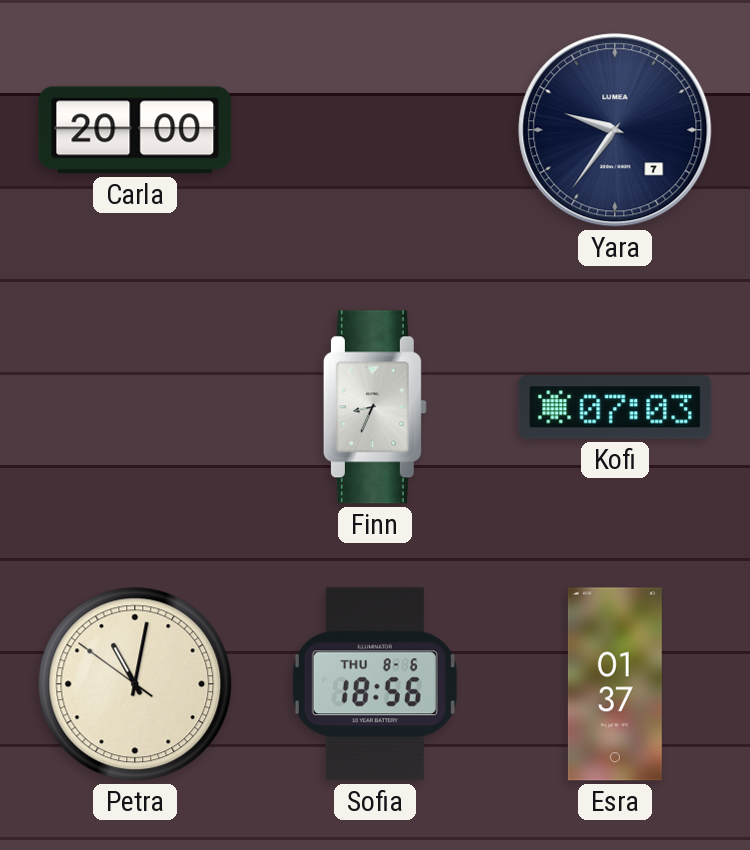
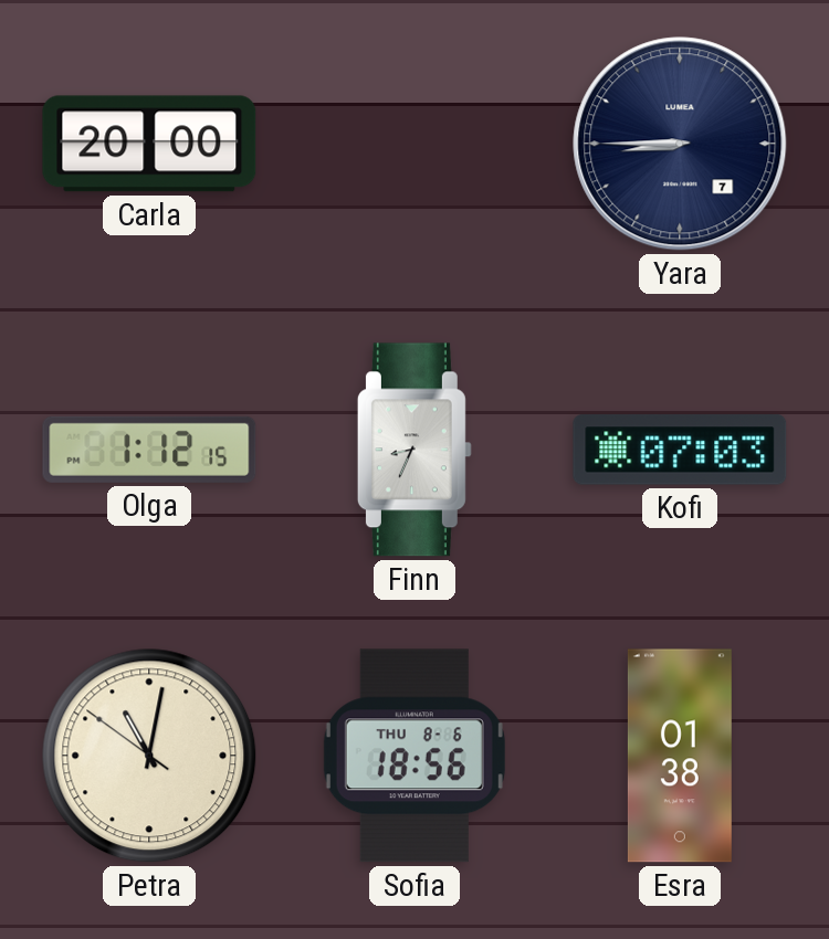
Yara: 9:36 -> 8:45
Olga: none -> 1:12
Esra: 01:37 -> 01:38
